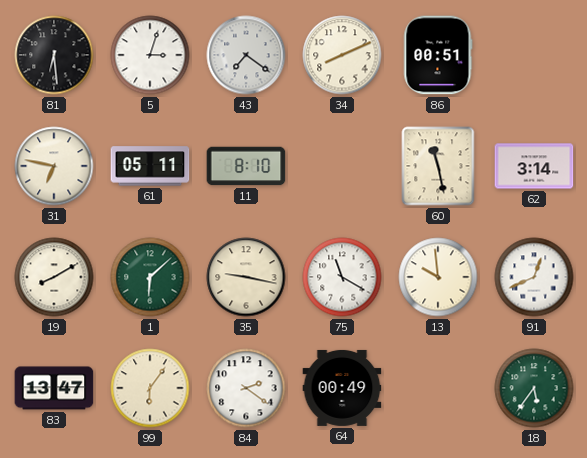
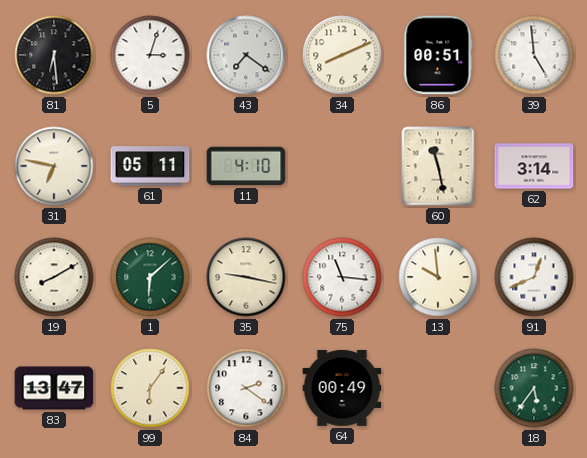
39: none -> 4:59
11: 8:10 -> 4:10
75: 11:20 -> 11:16
